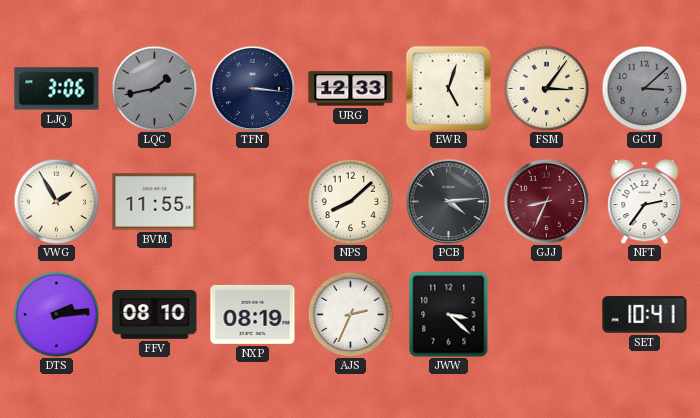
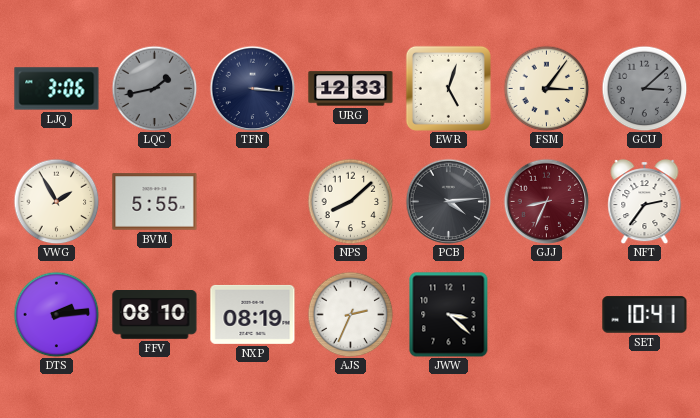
BVM: 11:55 -> 5:55
